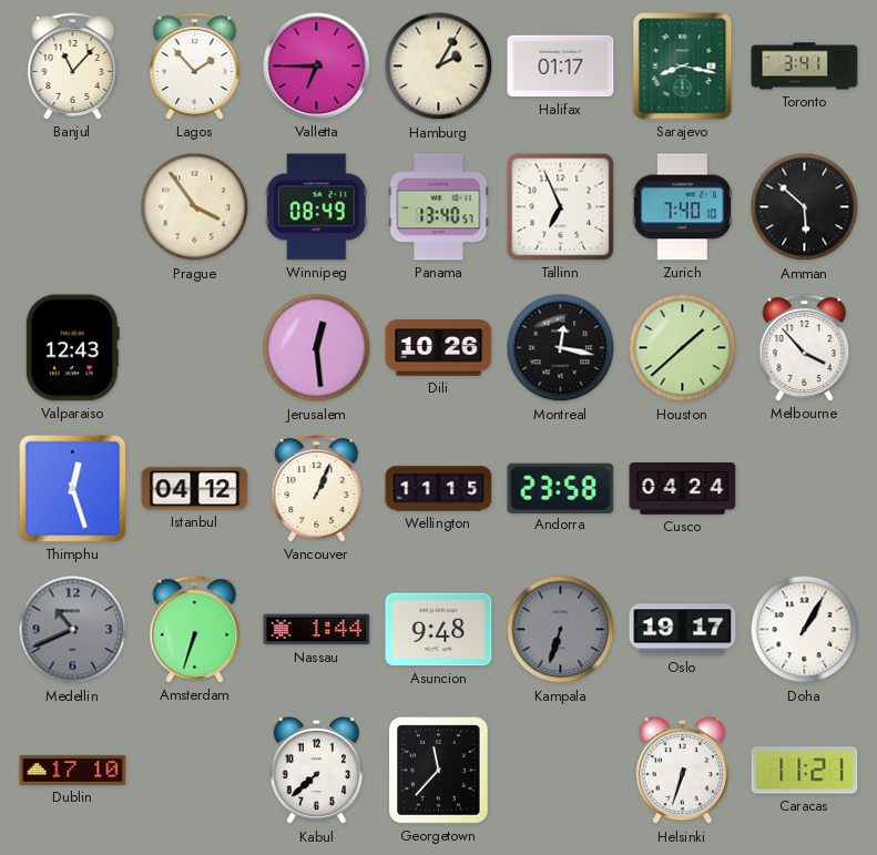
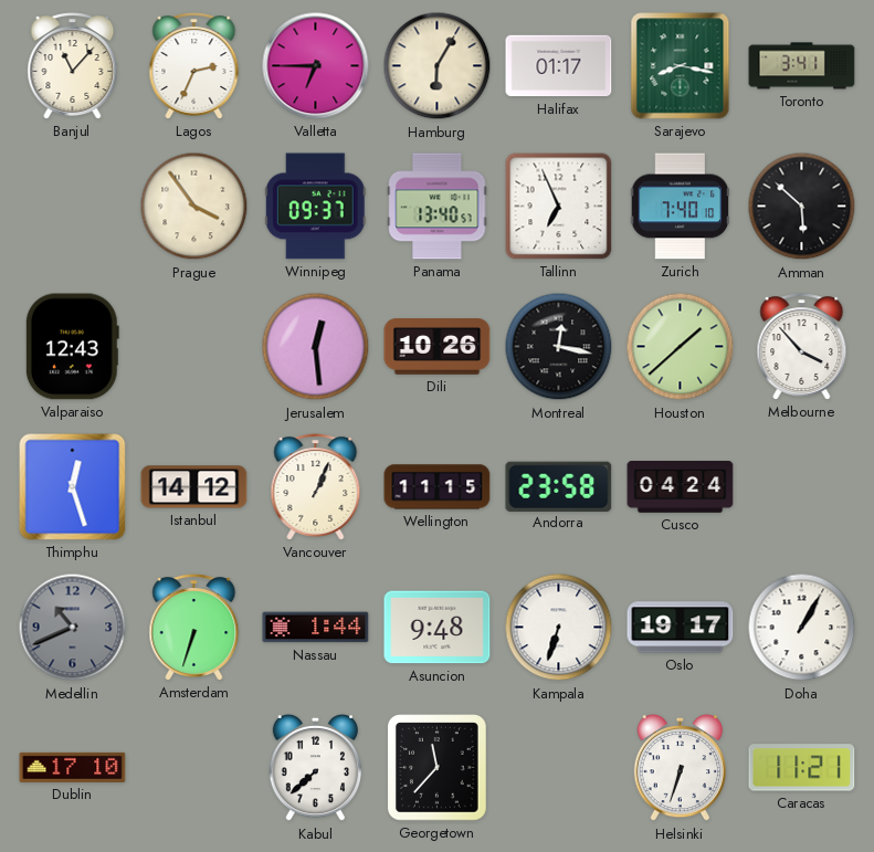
Lagos: 1:53 -> 2:34
Hamburg: 2:05 -> 6:05
Winnipeg: 08:49 -> 09:37
Istanbul: 04:12 -> 14:12
Kampala dial: grey -> white
